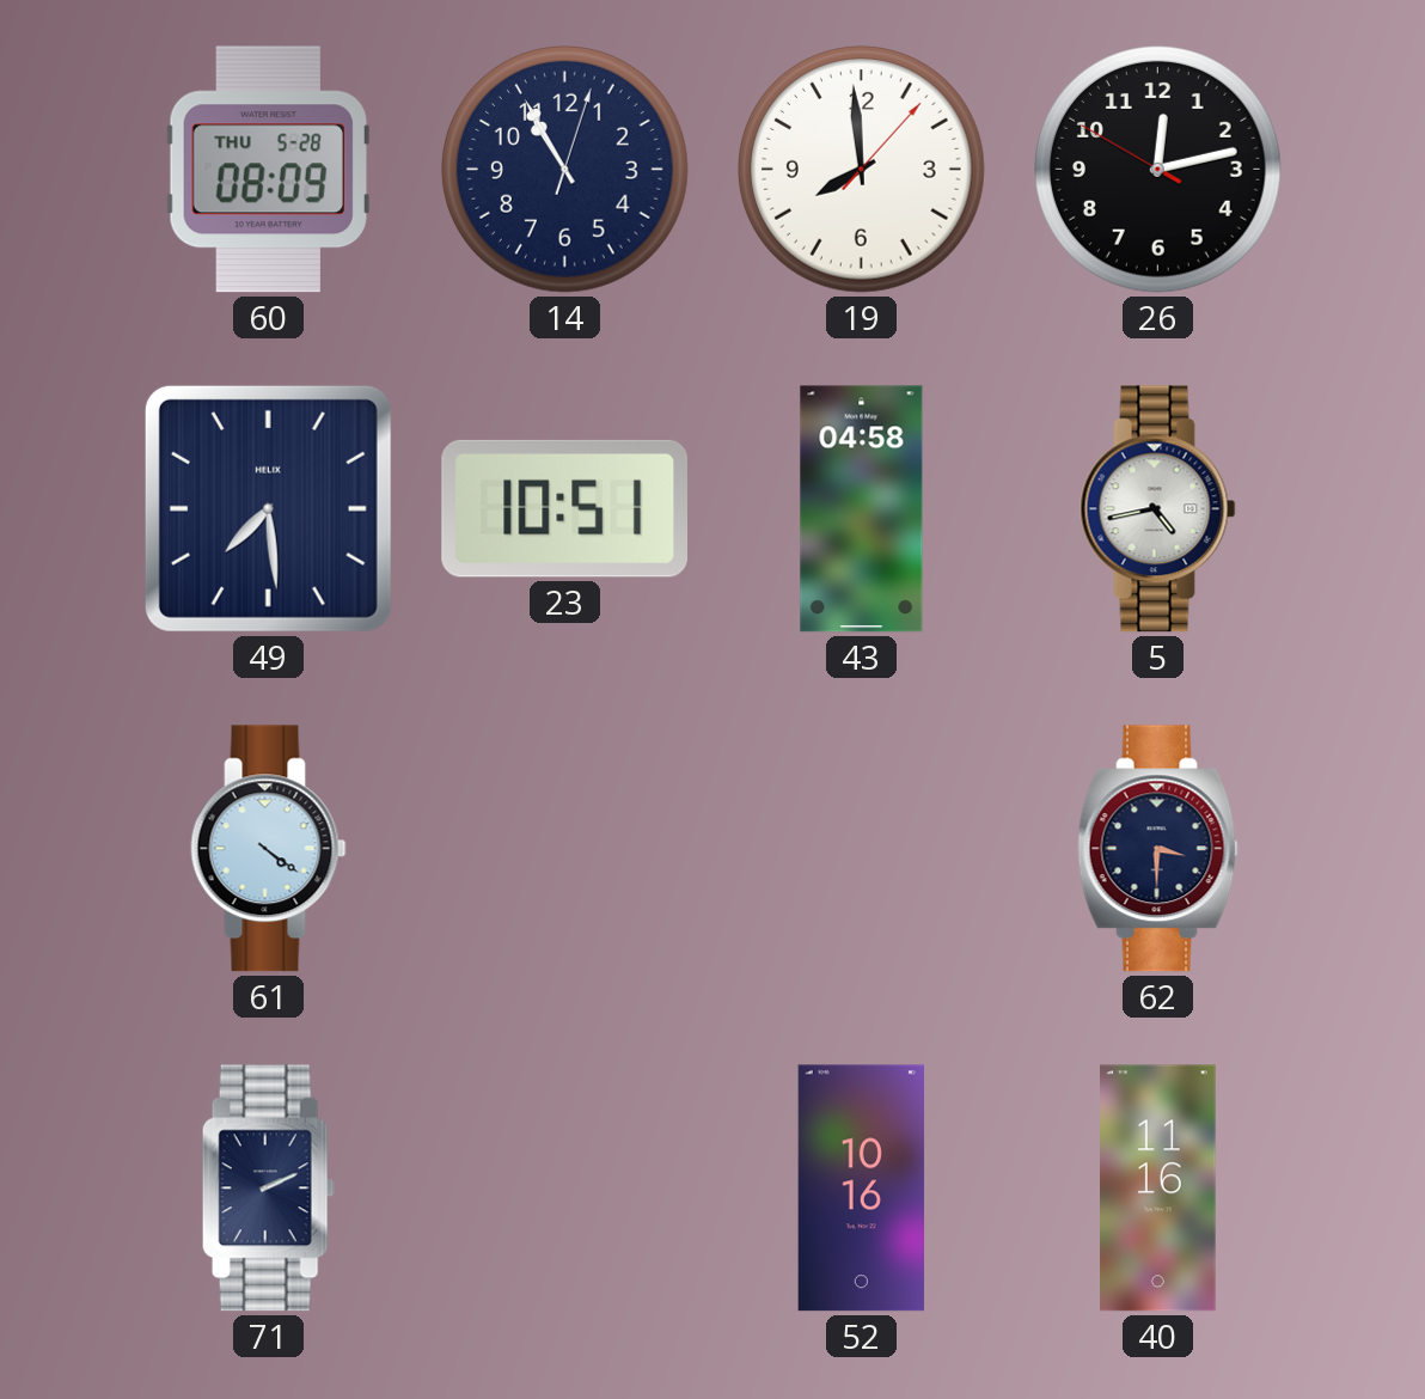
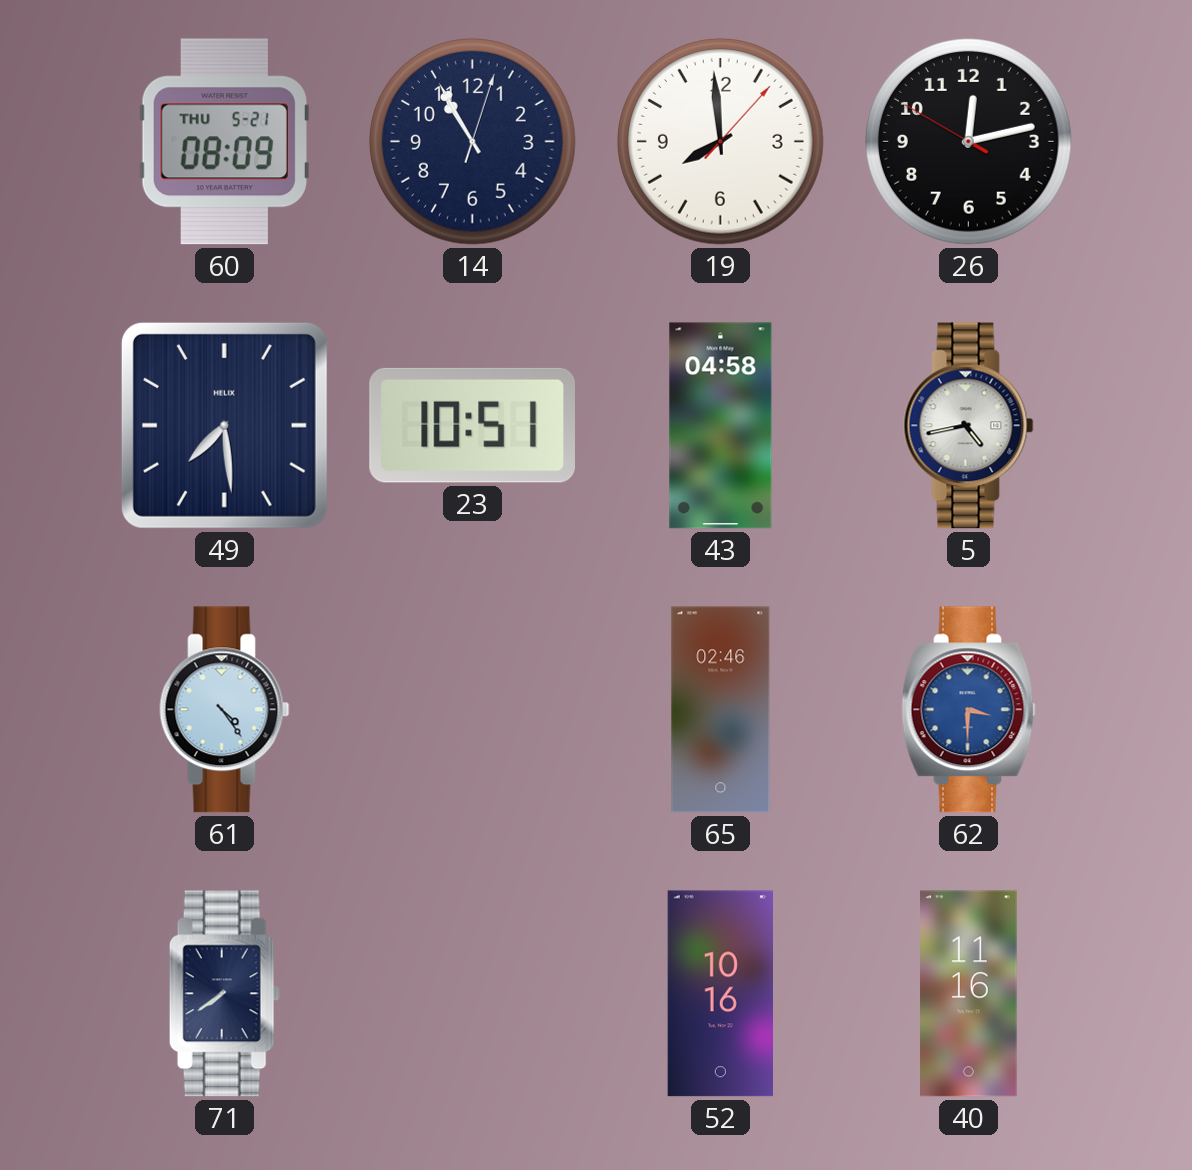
60 date: THU 5-28 -> THU 5-21
61: 4:21 -> 4:24
65: none -> 02:46
62 dial: navy -> blue
71: 2:11 -> 7:39
